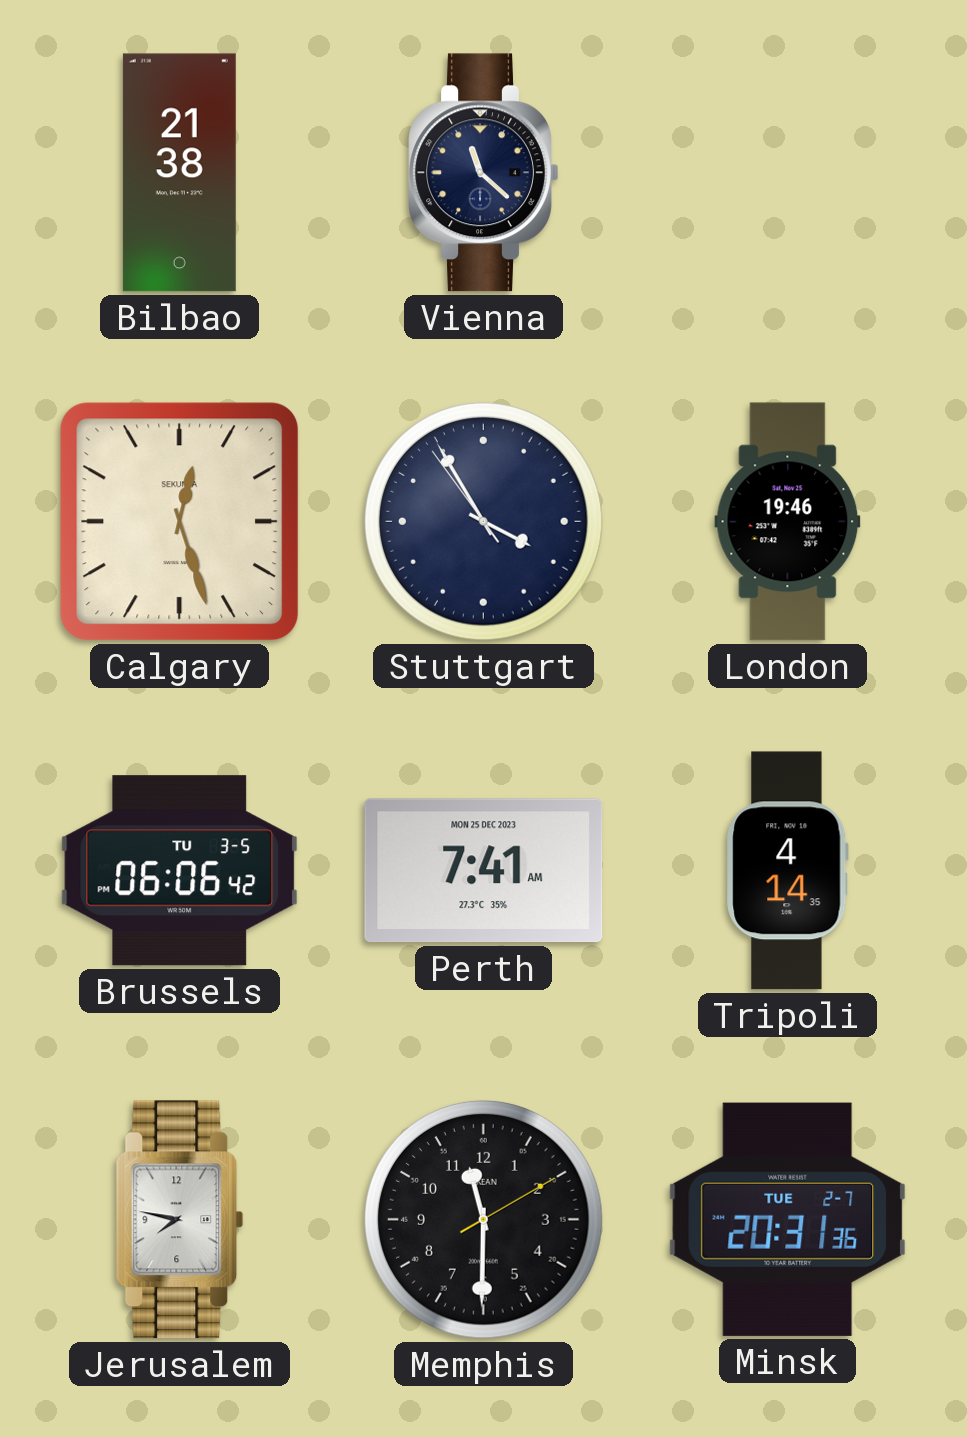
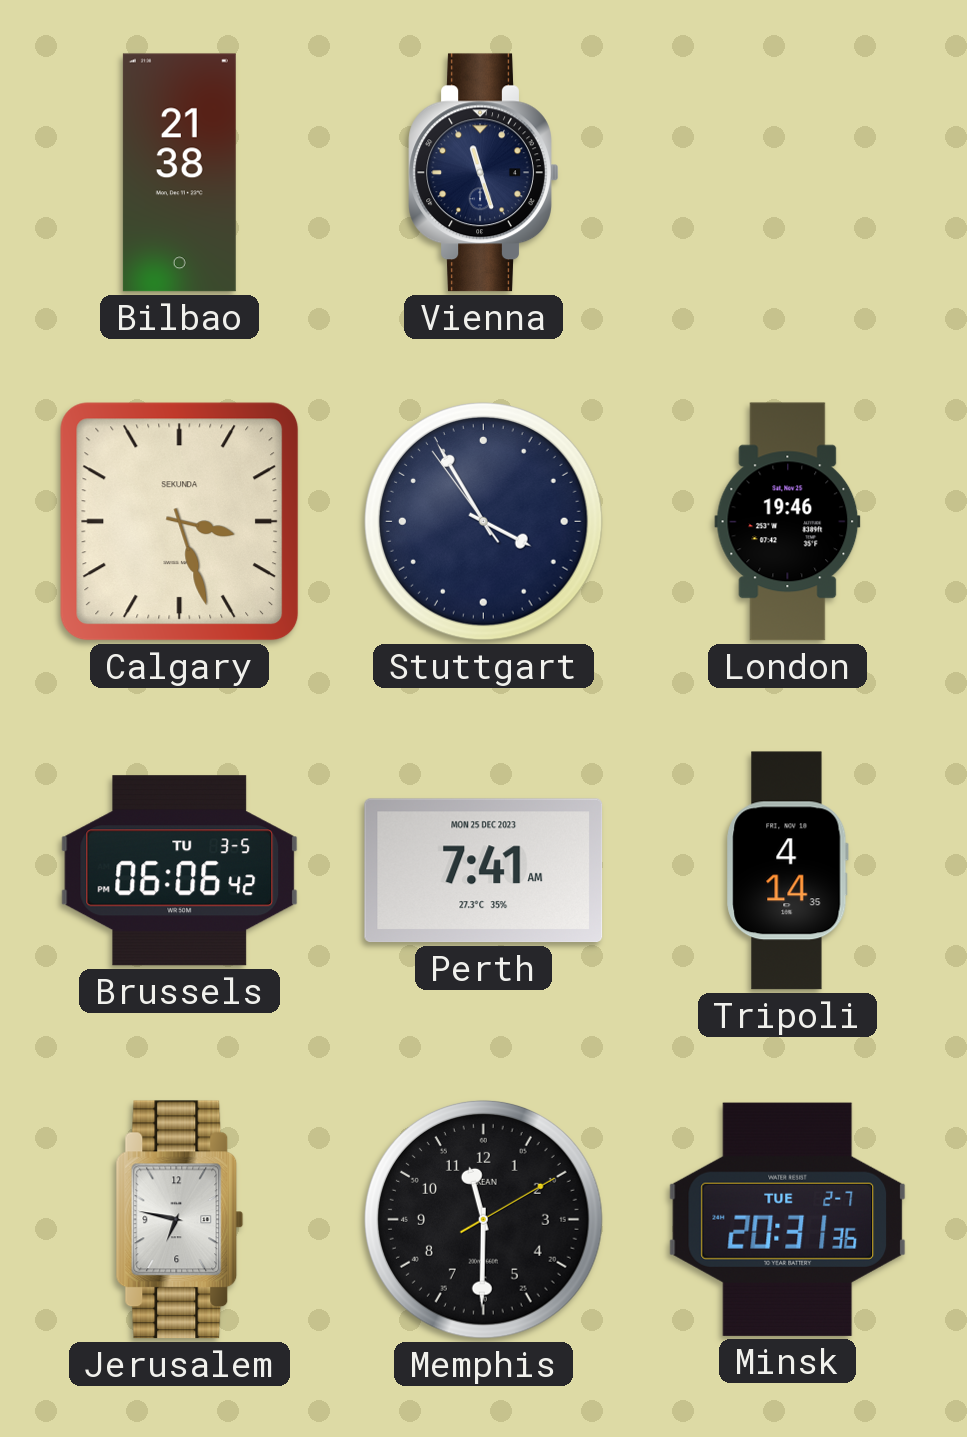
Vienna: 11:22 -> 11:27
Calgary: 12:27 -> 3:27
Jerusalem: 7:47 -> 6:47
